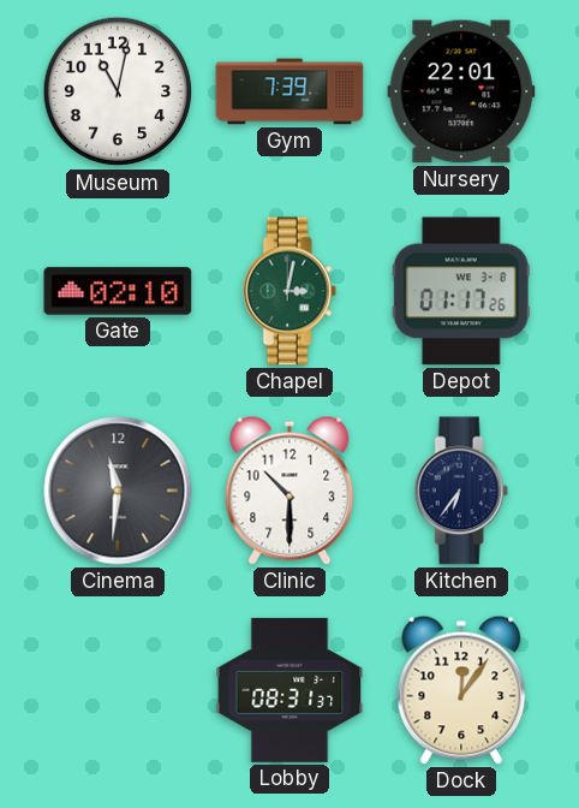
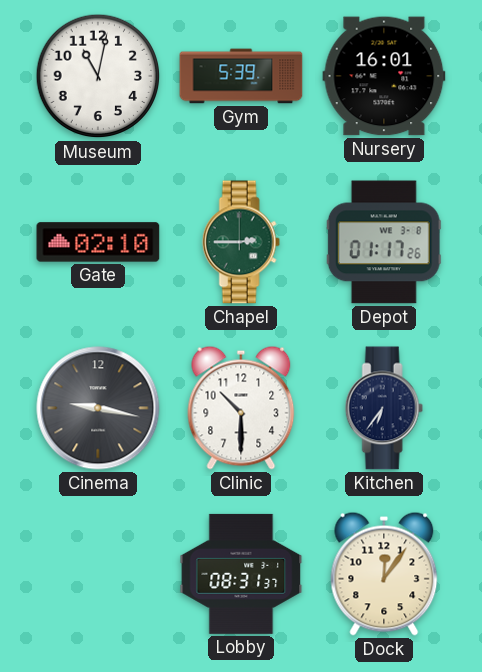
Gym: 7:39 -> 5:39
Nursery: 22:01 -> 16:01
Chapel: 3:02 -> 2:45
Cinema: 11:31 -> 9:17
